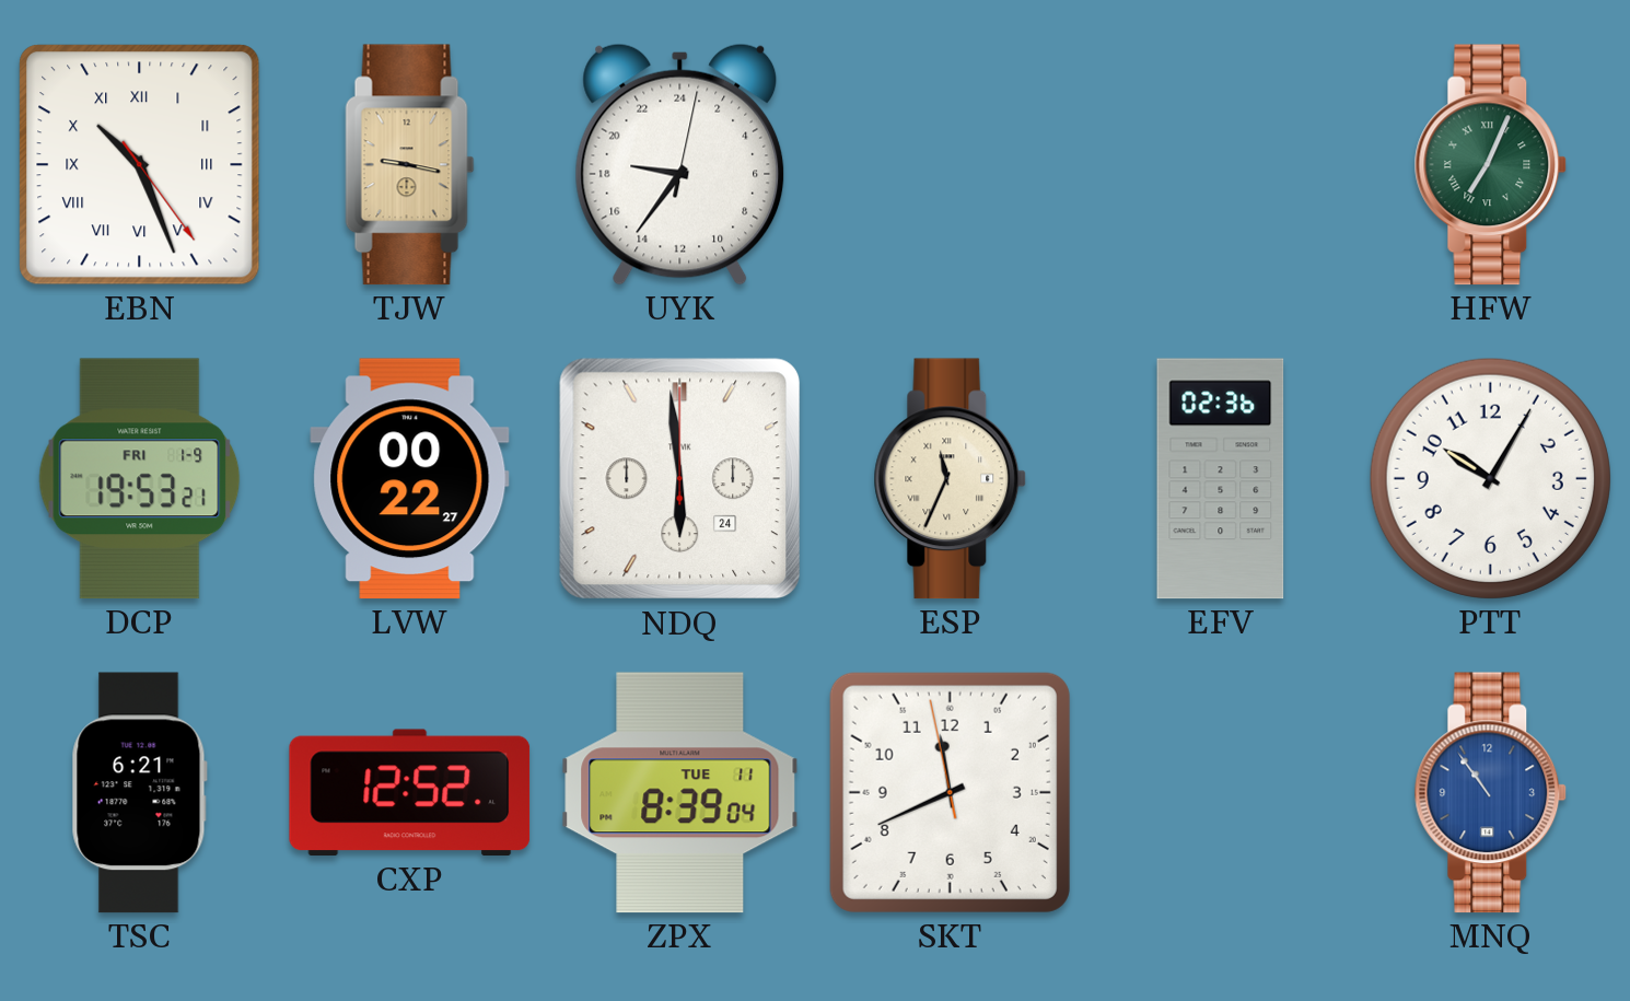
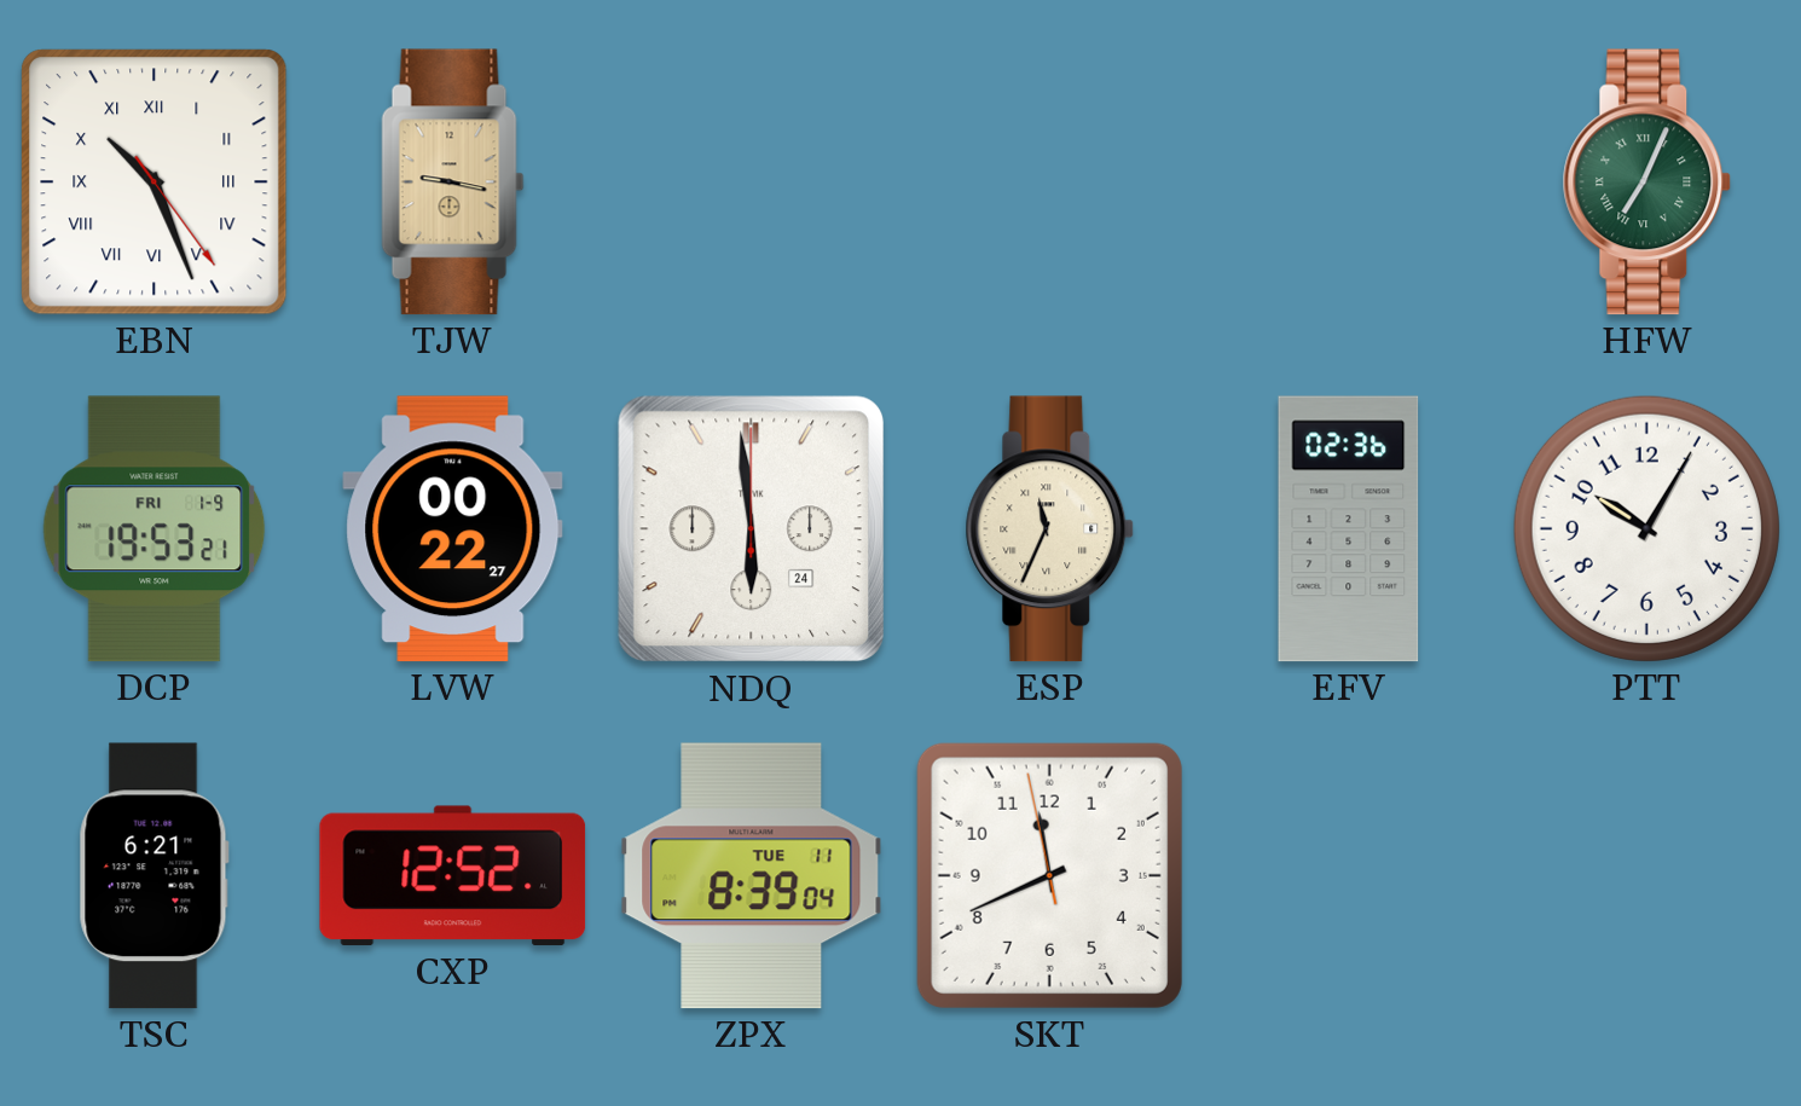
UYK: 18:36 -> none
MNQ: 10:54 -> none
